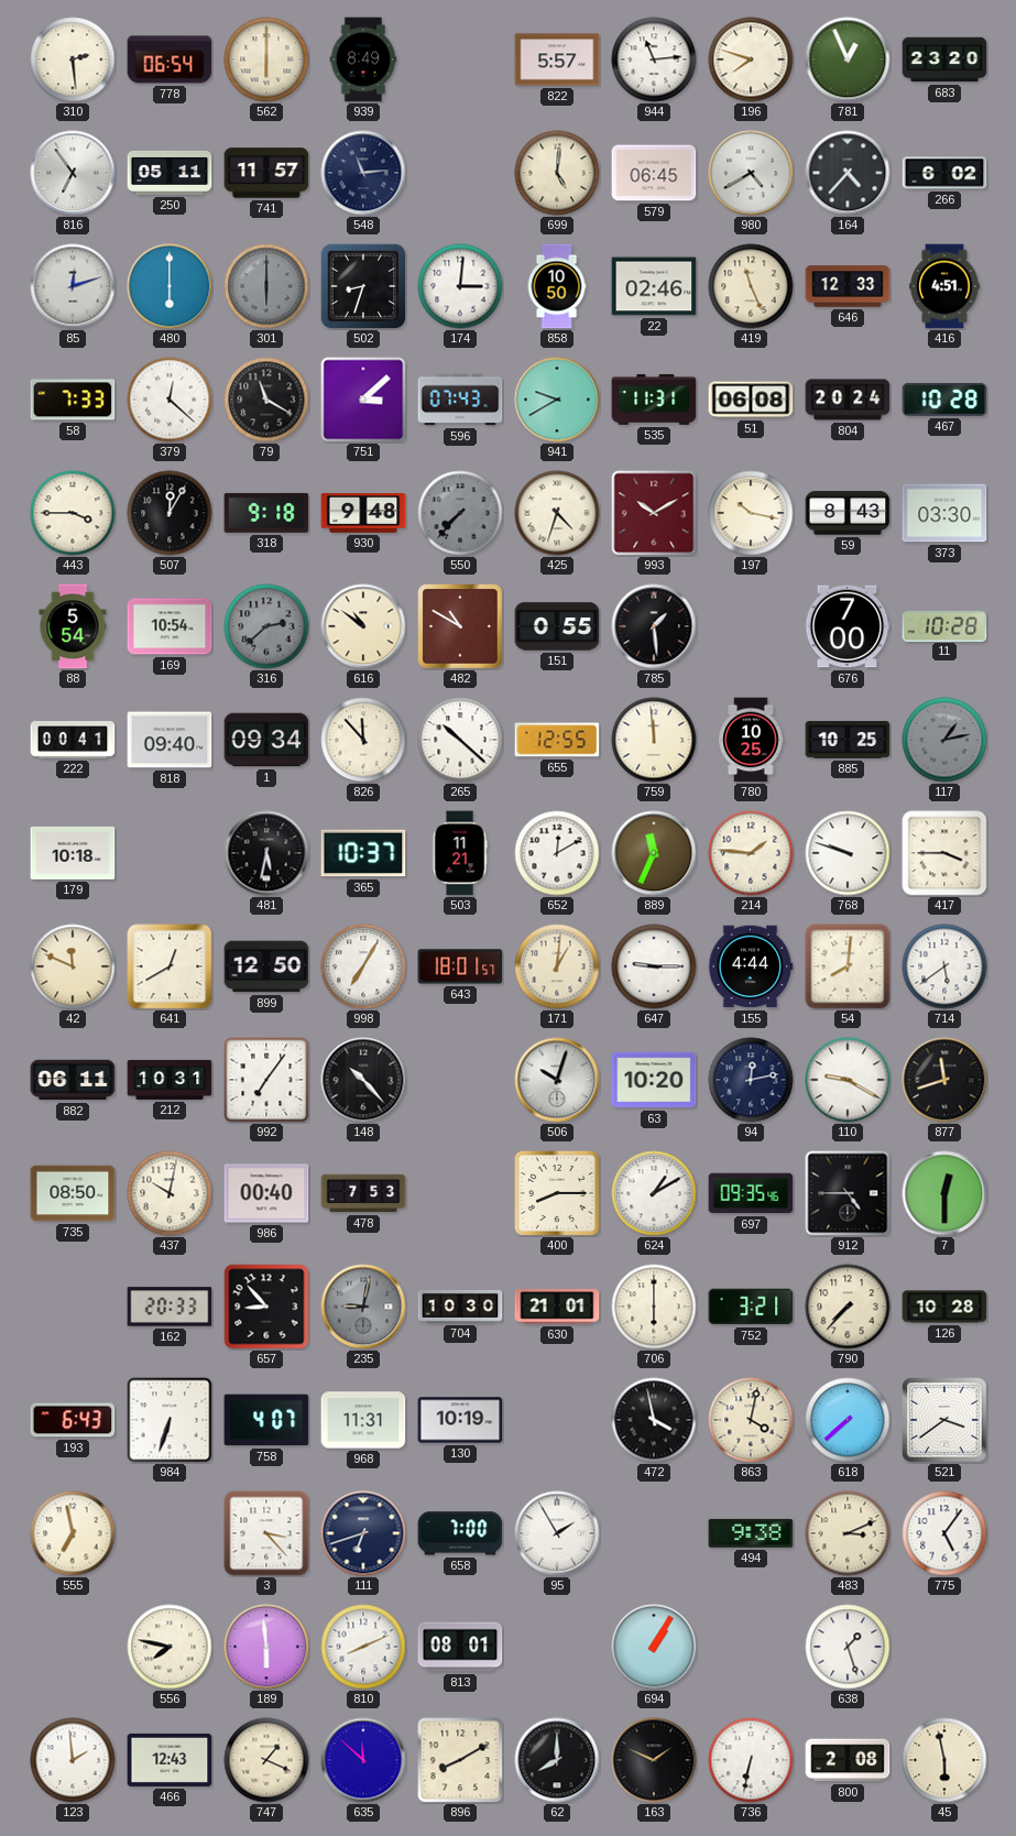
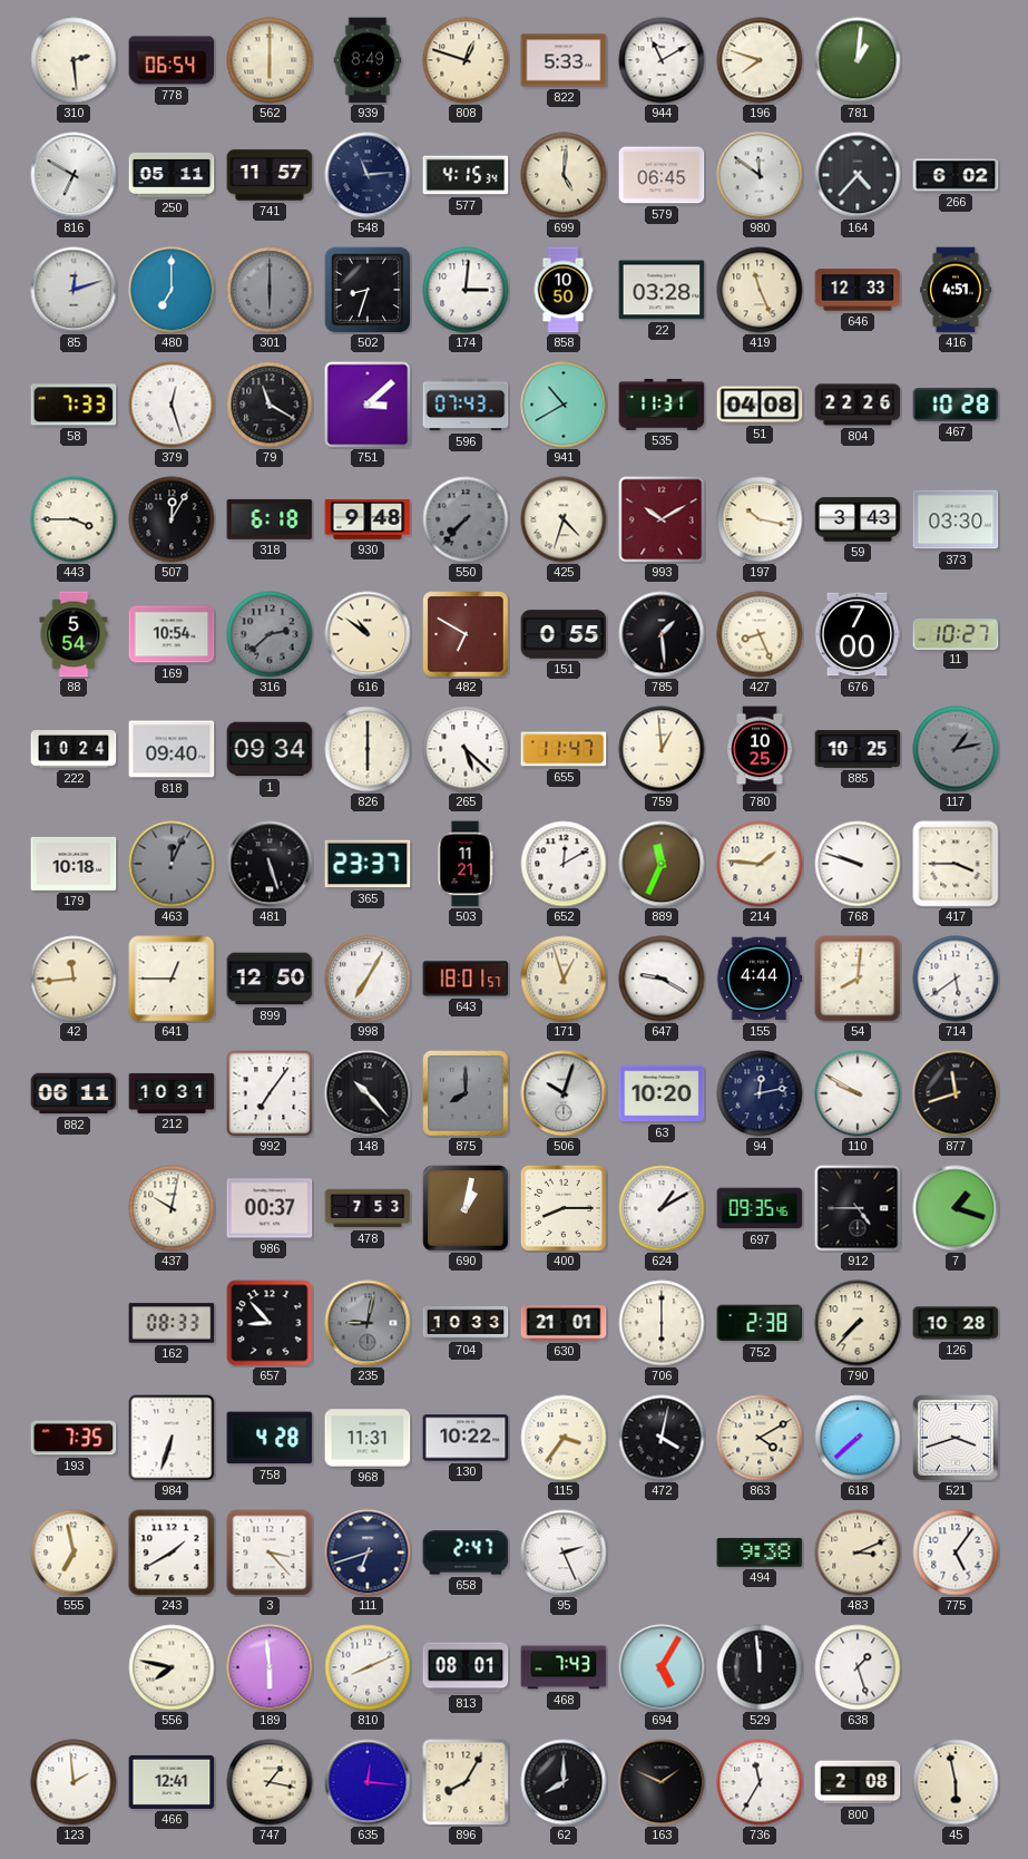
808: none -> 12:48
822: 5:57 -> 5:33
944: 11:14 -> 11:10
781: 12:56 -> 1:01
683: 23:20 -> none
816: 6:54 -> 6:50
577: none -> 4:15
980: 4:40 -> 11:51
480: 6:00 -> 7:00
22: 02:46 -> 03:28
379: 12:22 -> 12:27
941: 9:40 -> 10:40
51: 06:08 -> 04:08
804: 20:24 -> 22:26
318: 9:18 -> 6:18
59: 8:43 -> 3:43
482: 10:50 -> 6:50
427: none -> 8:26
11: 10:28 -> 10:27
222: 00:41 -> 10:24
826: 11:53 -> 6:00
265: 10:22 -> 5:22
655: 12:55 -> 11:47
759: 11:59 -> 12:59
463: none -> 12:04
481: 5:32 -> 5:27
365: 10:37 -> 23:37
42: 11:49 -> 11:44
641: 12:40 -> 12:45
171: 1:01 -> 12:57
647: 9:15 -> 9:20
875: none -> 8:00
110: 9:20 -> 9:50
735: 08:50 -> none
986: 00:40 -> 00:37
690: none -> 1:02
7: 12:30 -> 1:18
162: 20:33 -> 08:33
704: 10:30 -> 10:33
752: 3:21 -> 2:38
193: 6:43 -> 7:35
758: 4:07 -> 4:28
130: 10:19 -> 10:22
115: none -> 3:36
472: 3:58 -> 4:02
863: 4:02 -> 4:10
521: 3:39 -> 3:42
243: none -> 1:40
658: 7:00 -> 2:47
95: 1:55 -> 2:26
468: none -> 7:43
694: 1:05 -> 5:05
529: none -> 11:59
466: 12:43 -> 12:41
747: 1:19 -> 1:17
635: 11:52 -> 12:16
896: 8:10 -> 8:05
736: 6:32 -> 11:35
